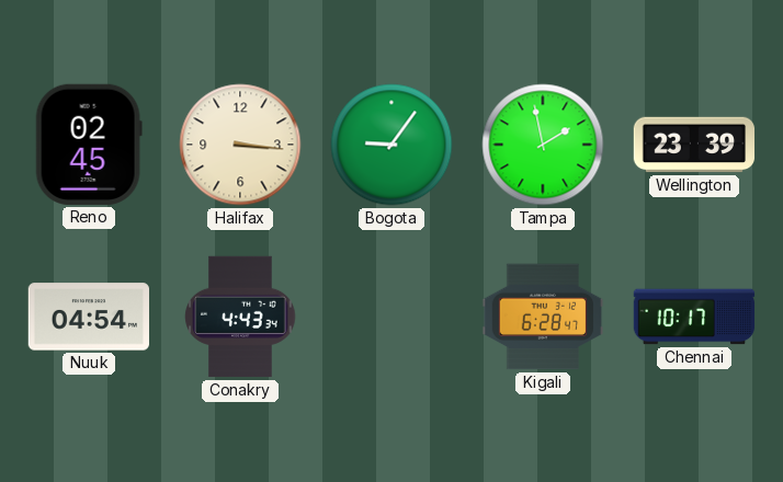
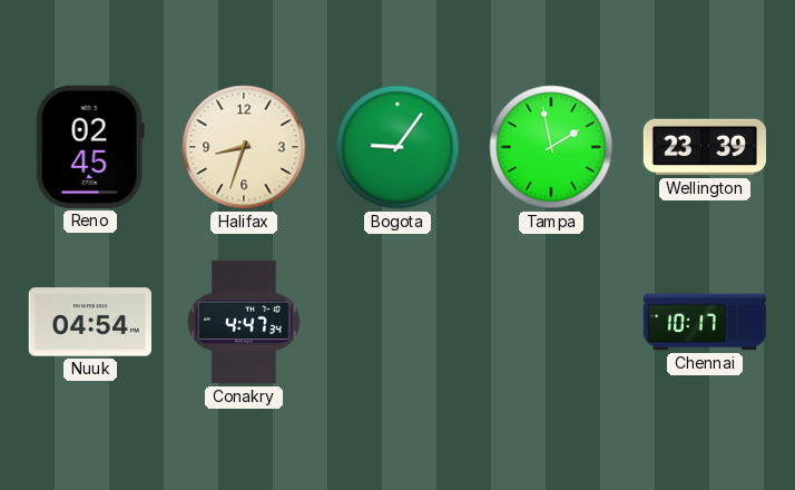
Halifax: 3:16 -> 8:33
Conakry: 4:43 -> 4:47
Kigali: 6:28 -> none
